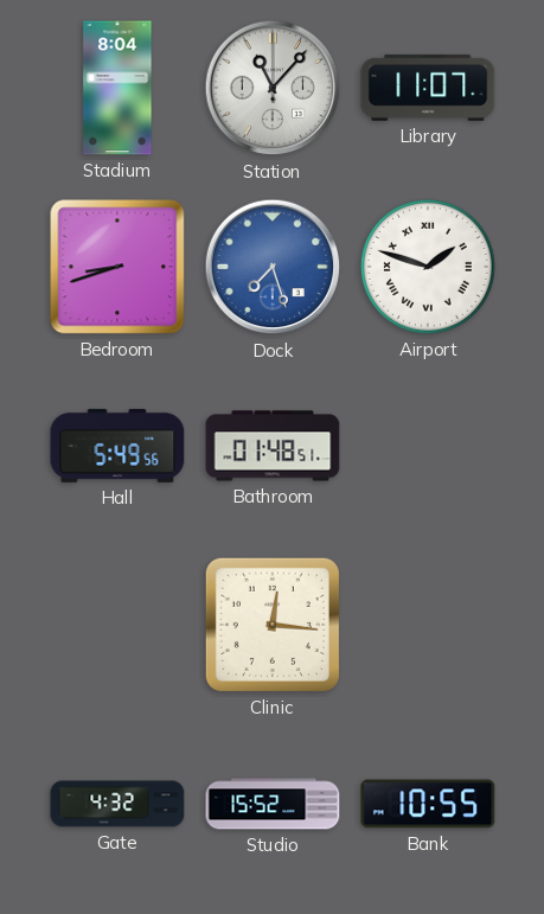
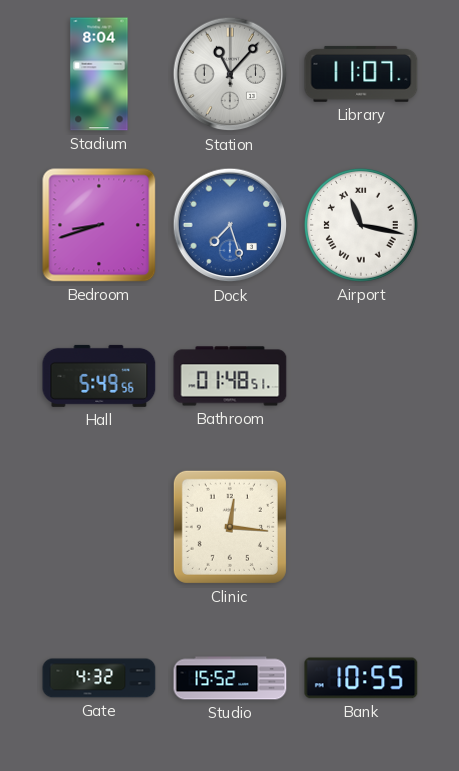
Airport: 1:48 -> 11:17
